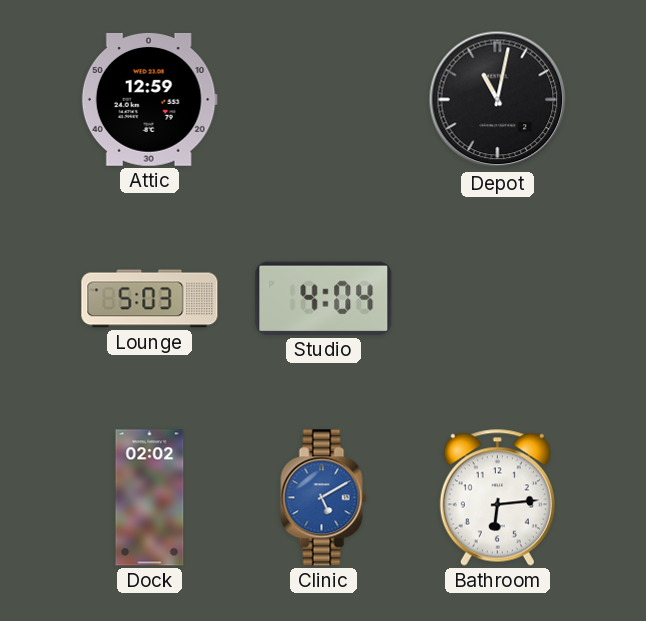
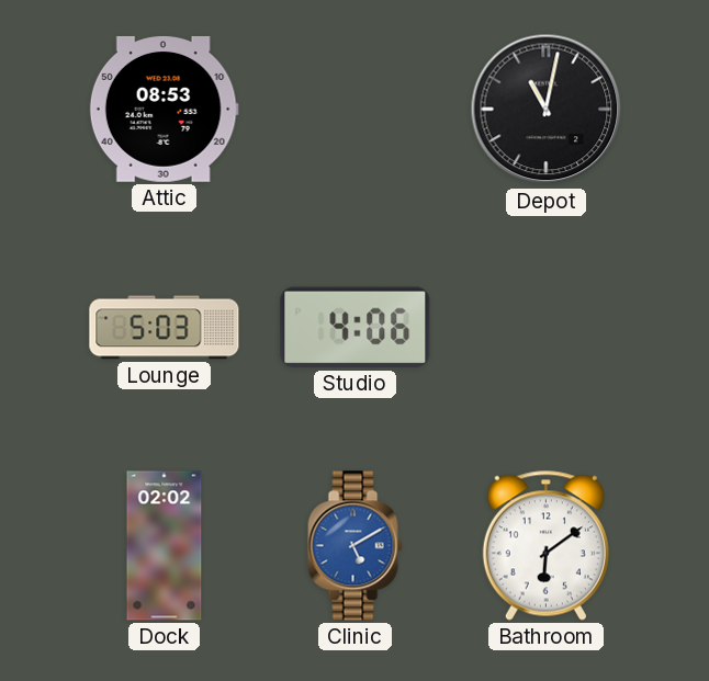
Attic: 12:59 -> 08:53
Studio: 4:04 -> 4:06
Bathroom: 6:14 -> 6:09
